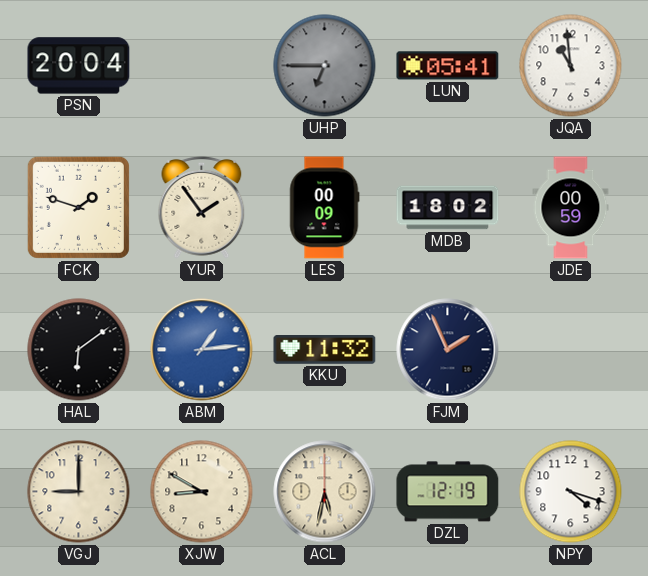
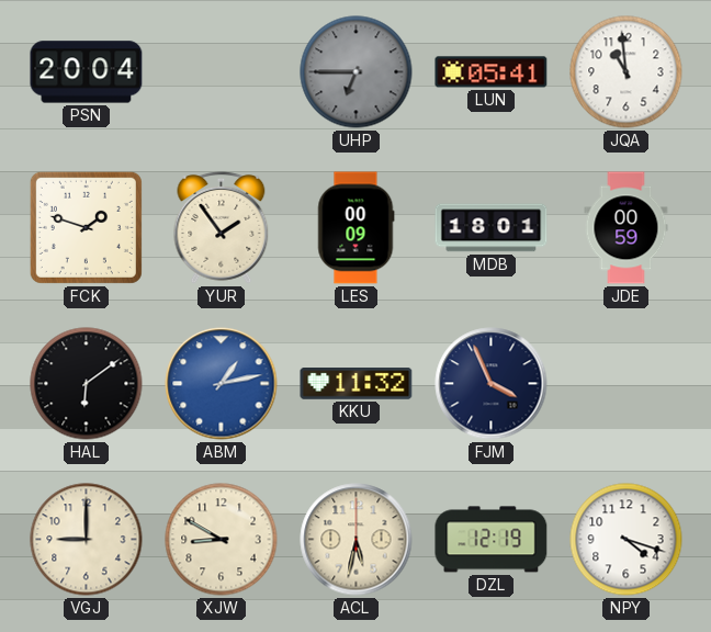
MDB: 18:02 -> 18:01
ABM: 1:14 -> 1:13
FJM: 1:56 -> 3:56
